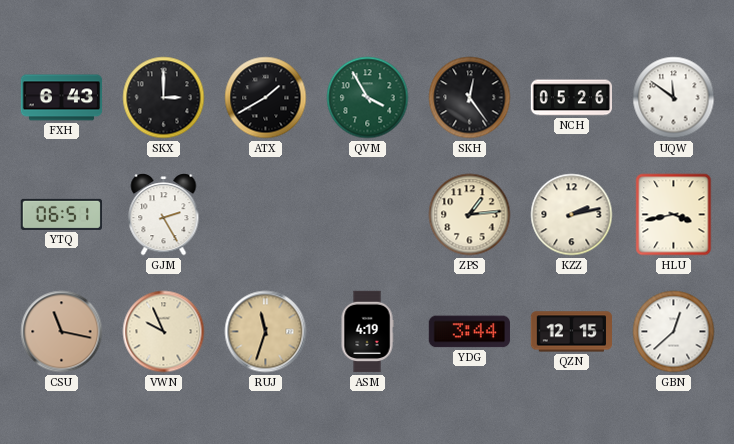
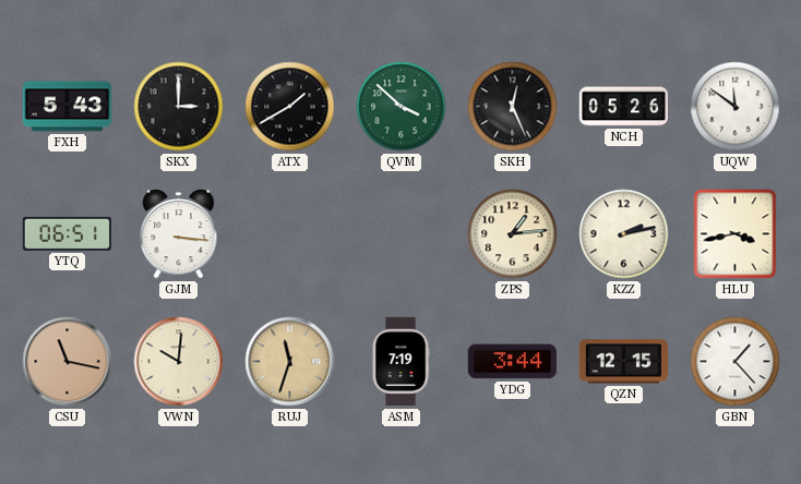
FXH: 6:43 -> 5:43
QVM: 3:55 -> 3:52
SKH: 12:24 -> 12:26
GJM: 2:25 -> 3:16
VWN: 9:56 -> 10:01
ASM: 4:19 -> 7:19
GBN: 12:38 -> 1:23
